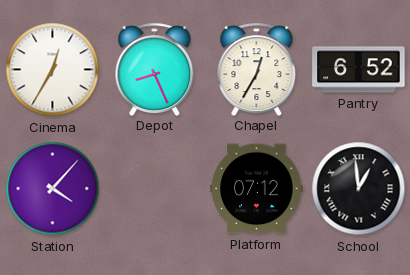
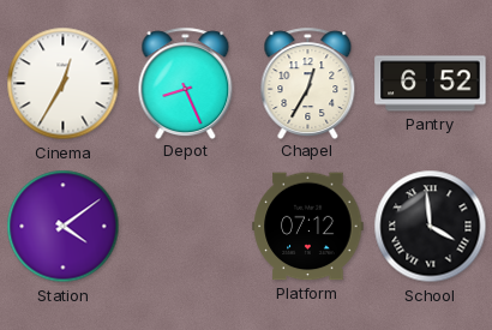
Station: 4:07 -> 4:09
School: 12:59 -> 3:59
